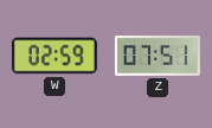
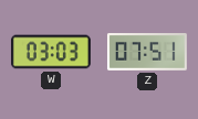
W: 02:59 -> 03:03
